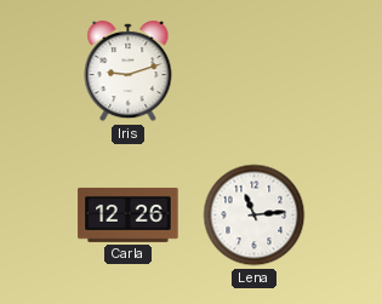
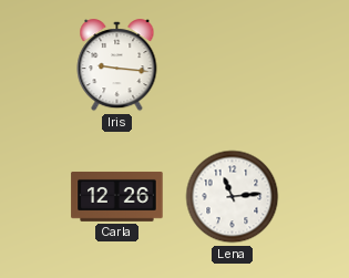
Iris: 9:12 -> 9:16
